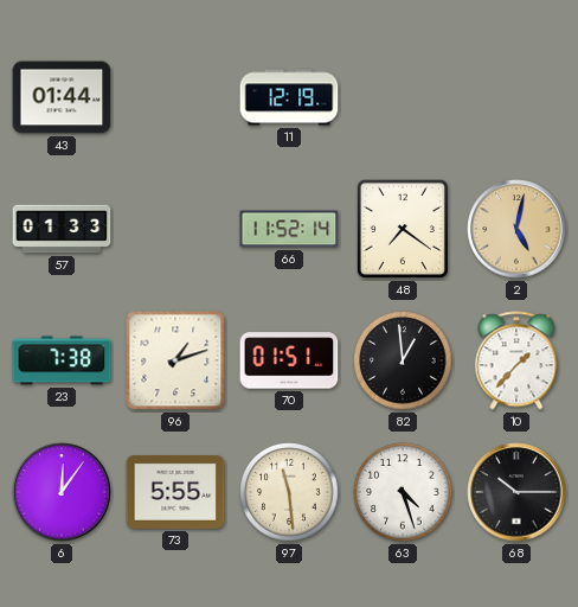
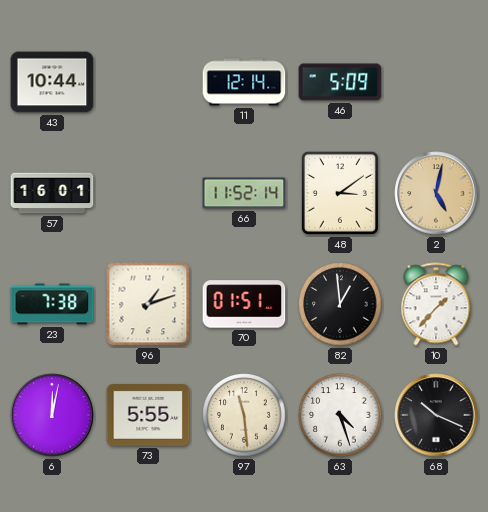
43: 01:44 -> 10:44
11: 12:19 -> 12:14
46: none -> 5:09
57: 01:33 -> 16:01
48: 7:21 -> 3:09
6: 12:06 -> 12:02
68: 10:15 -> 10:19
